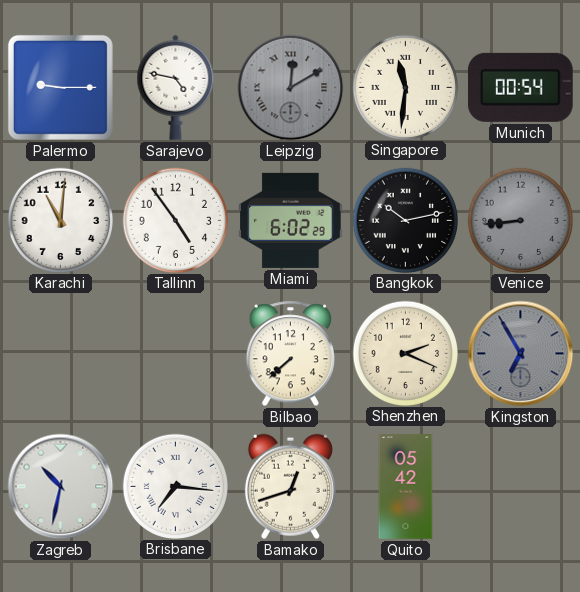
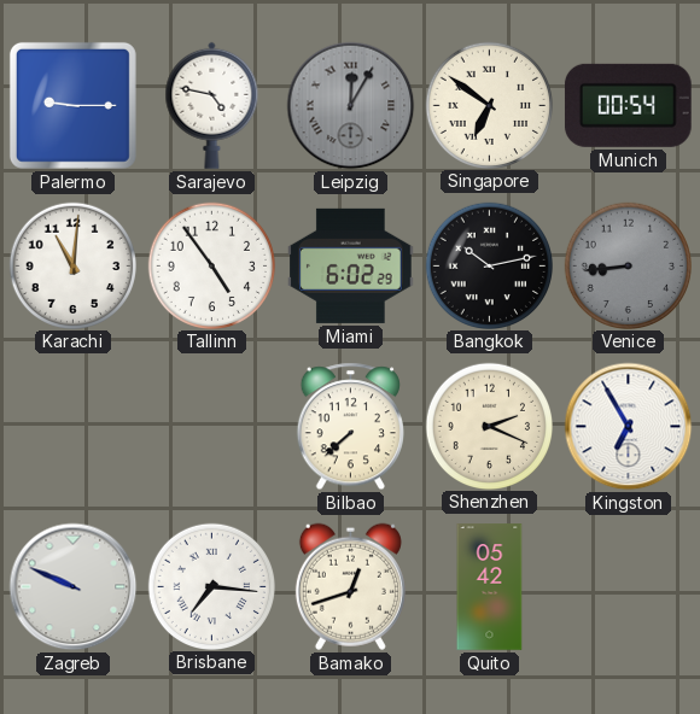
Leipzig: 12:10 -> 12:05
Singapore: 11:31 -> 6:51
Kingston dial: grey -> white
Zagreb: 10:32 -> 9:49
